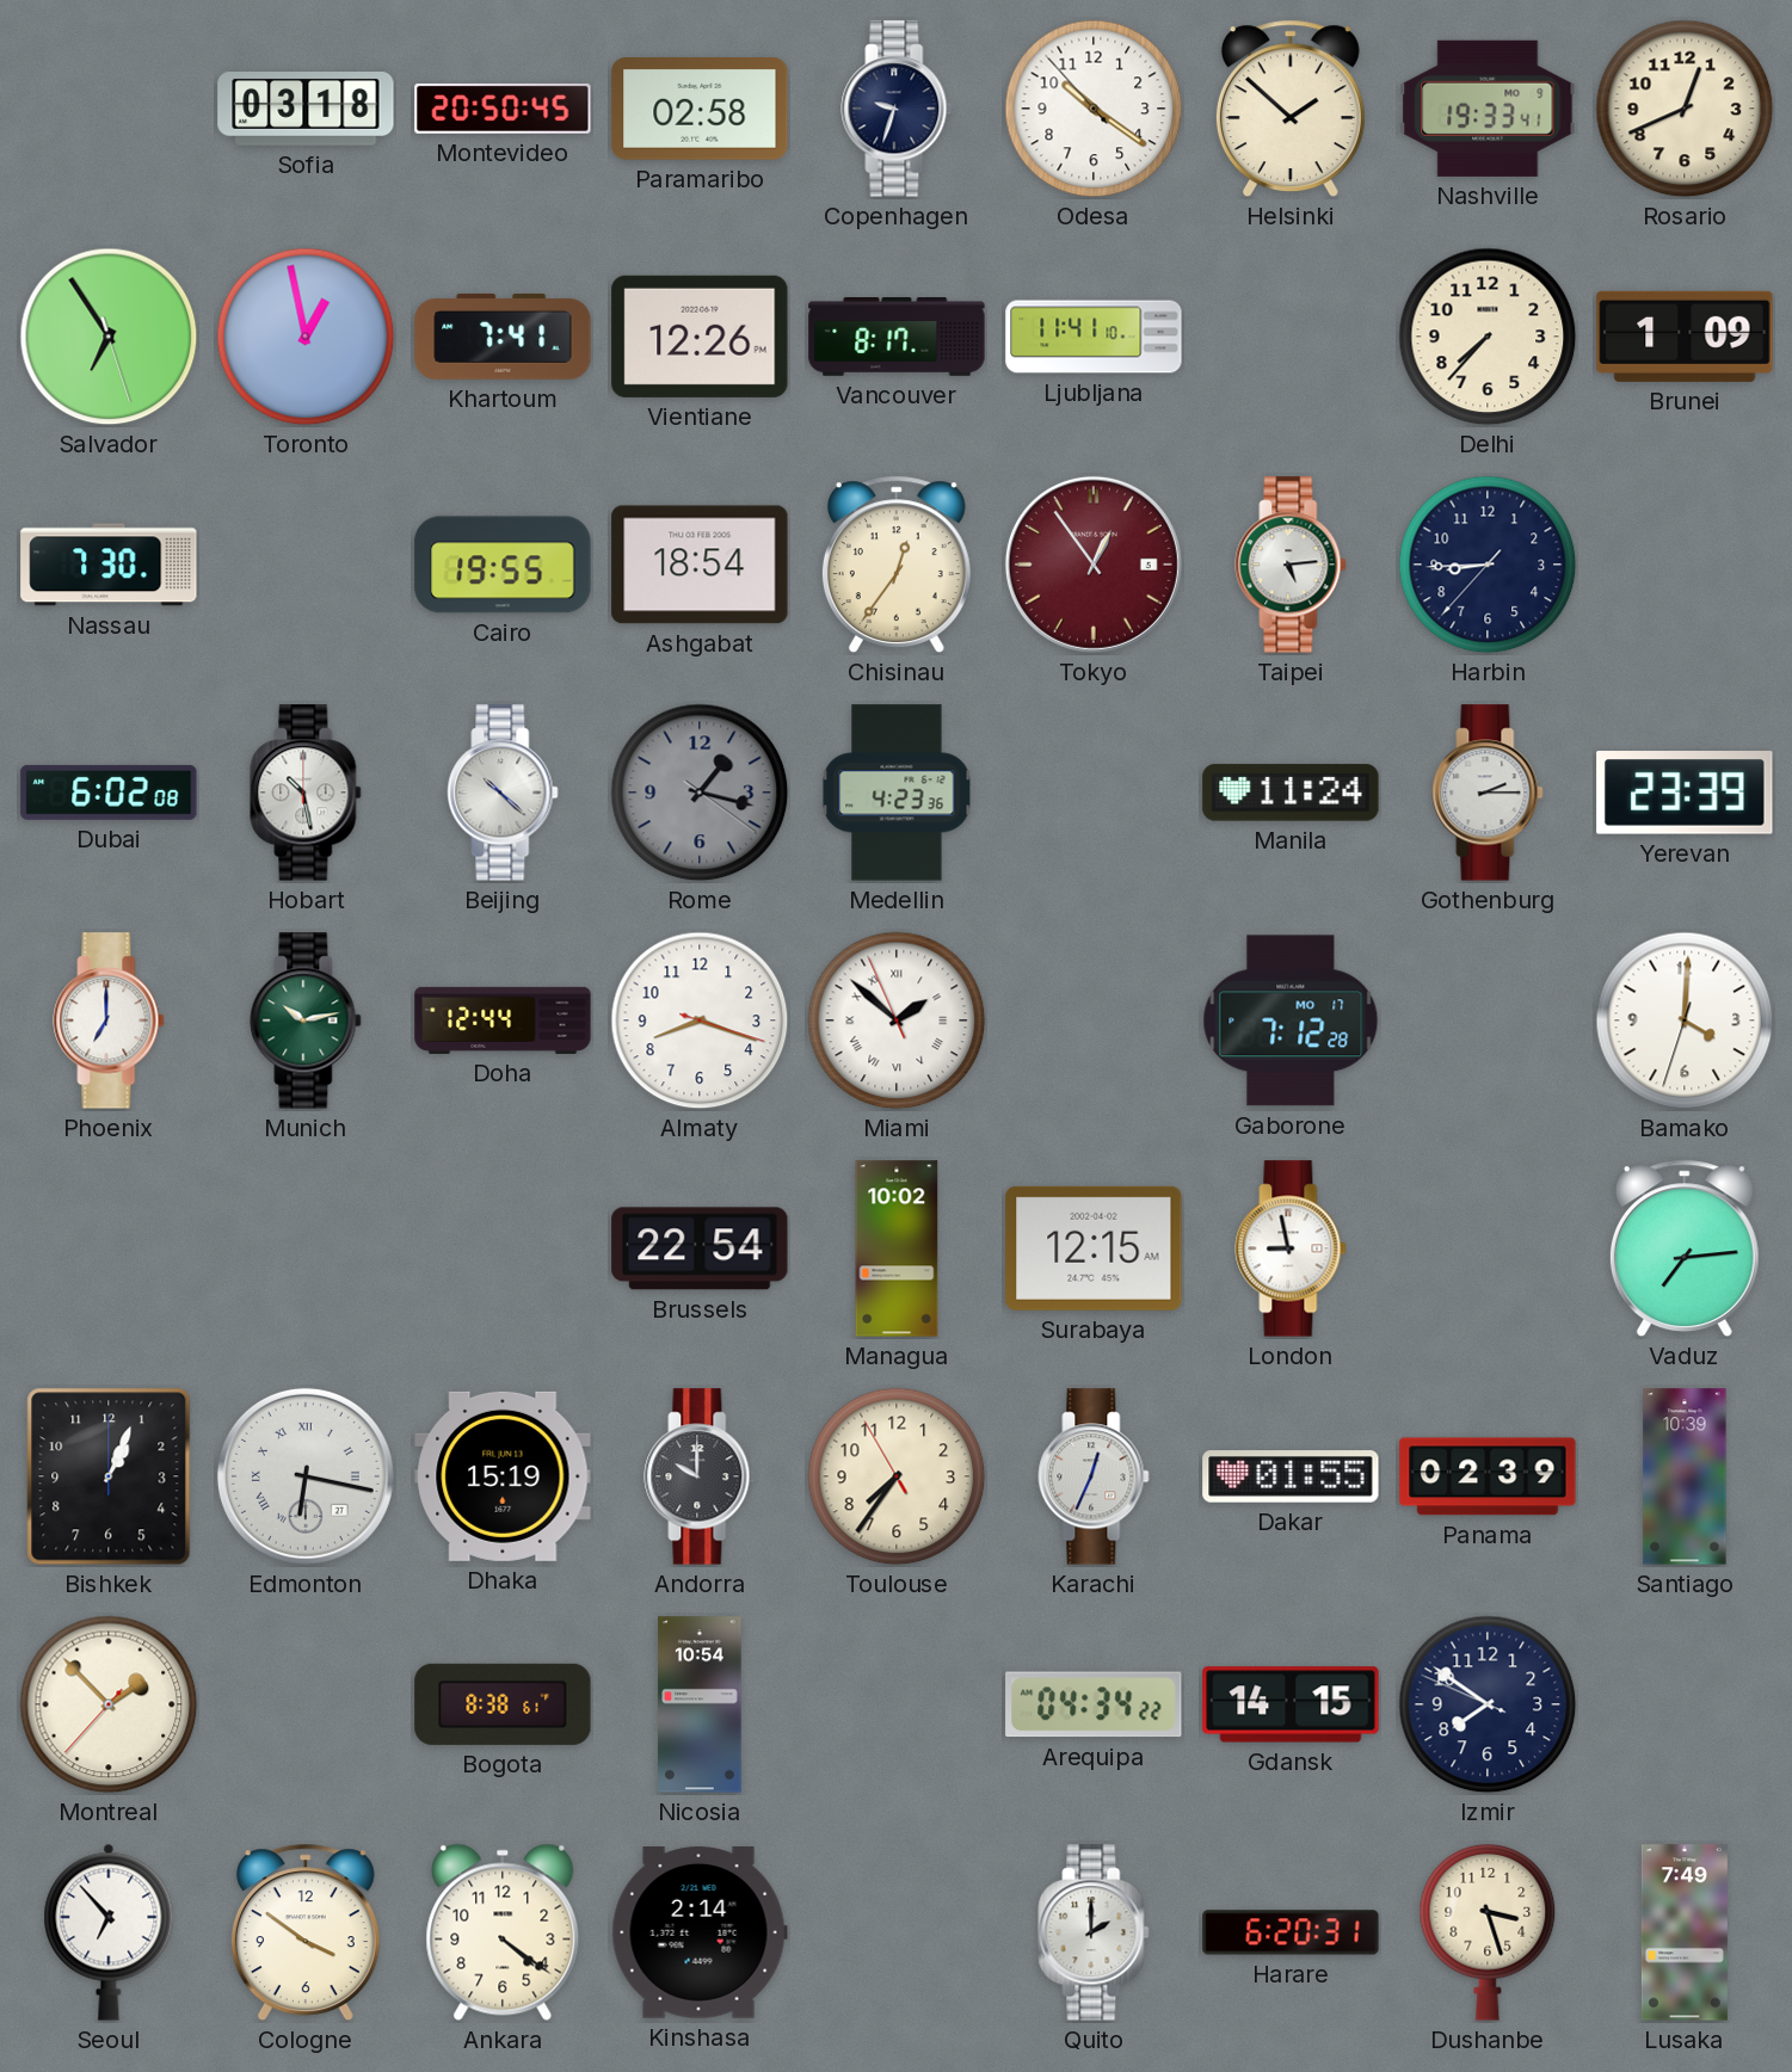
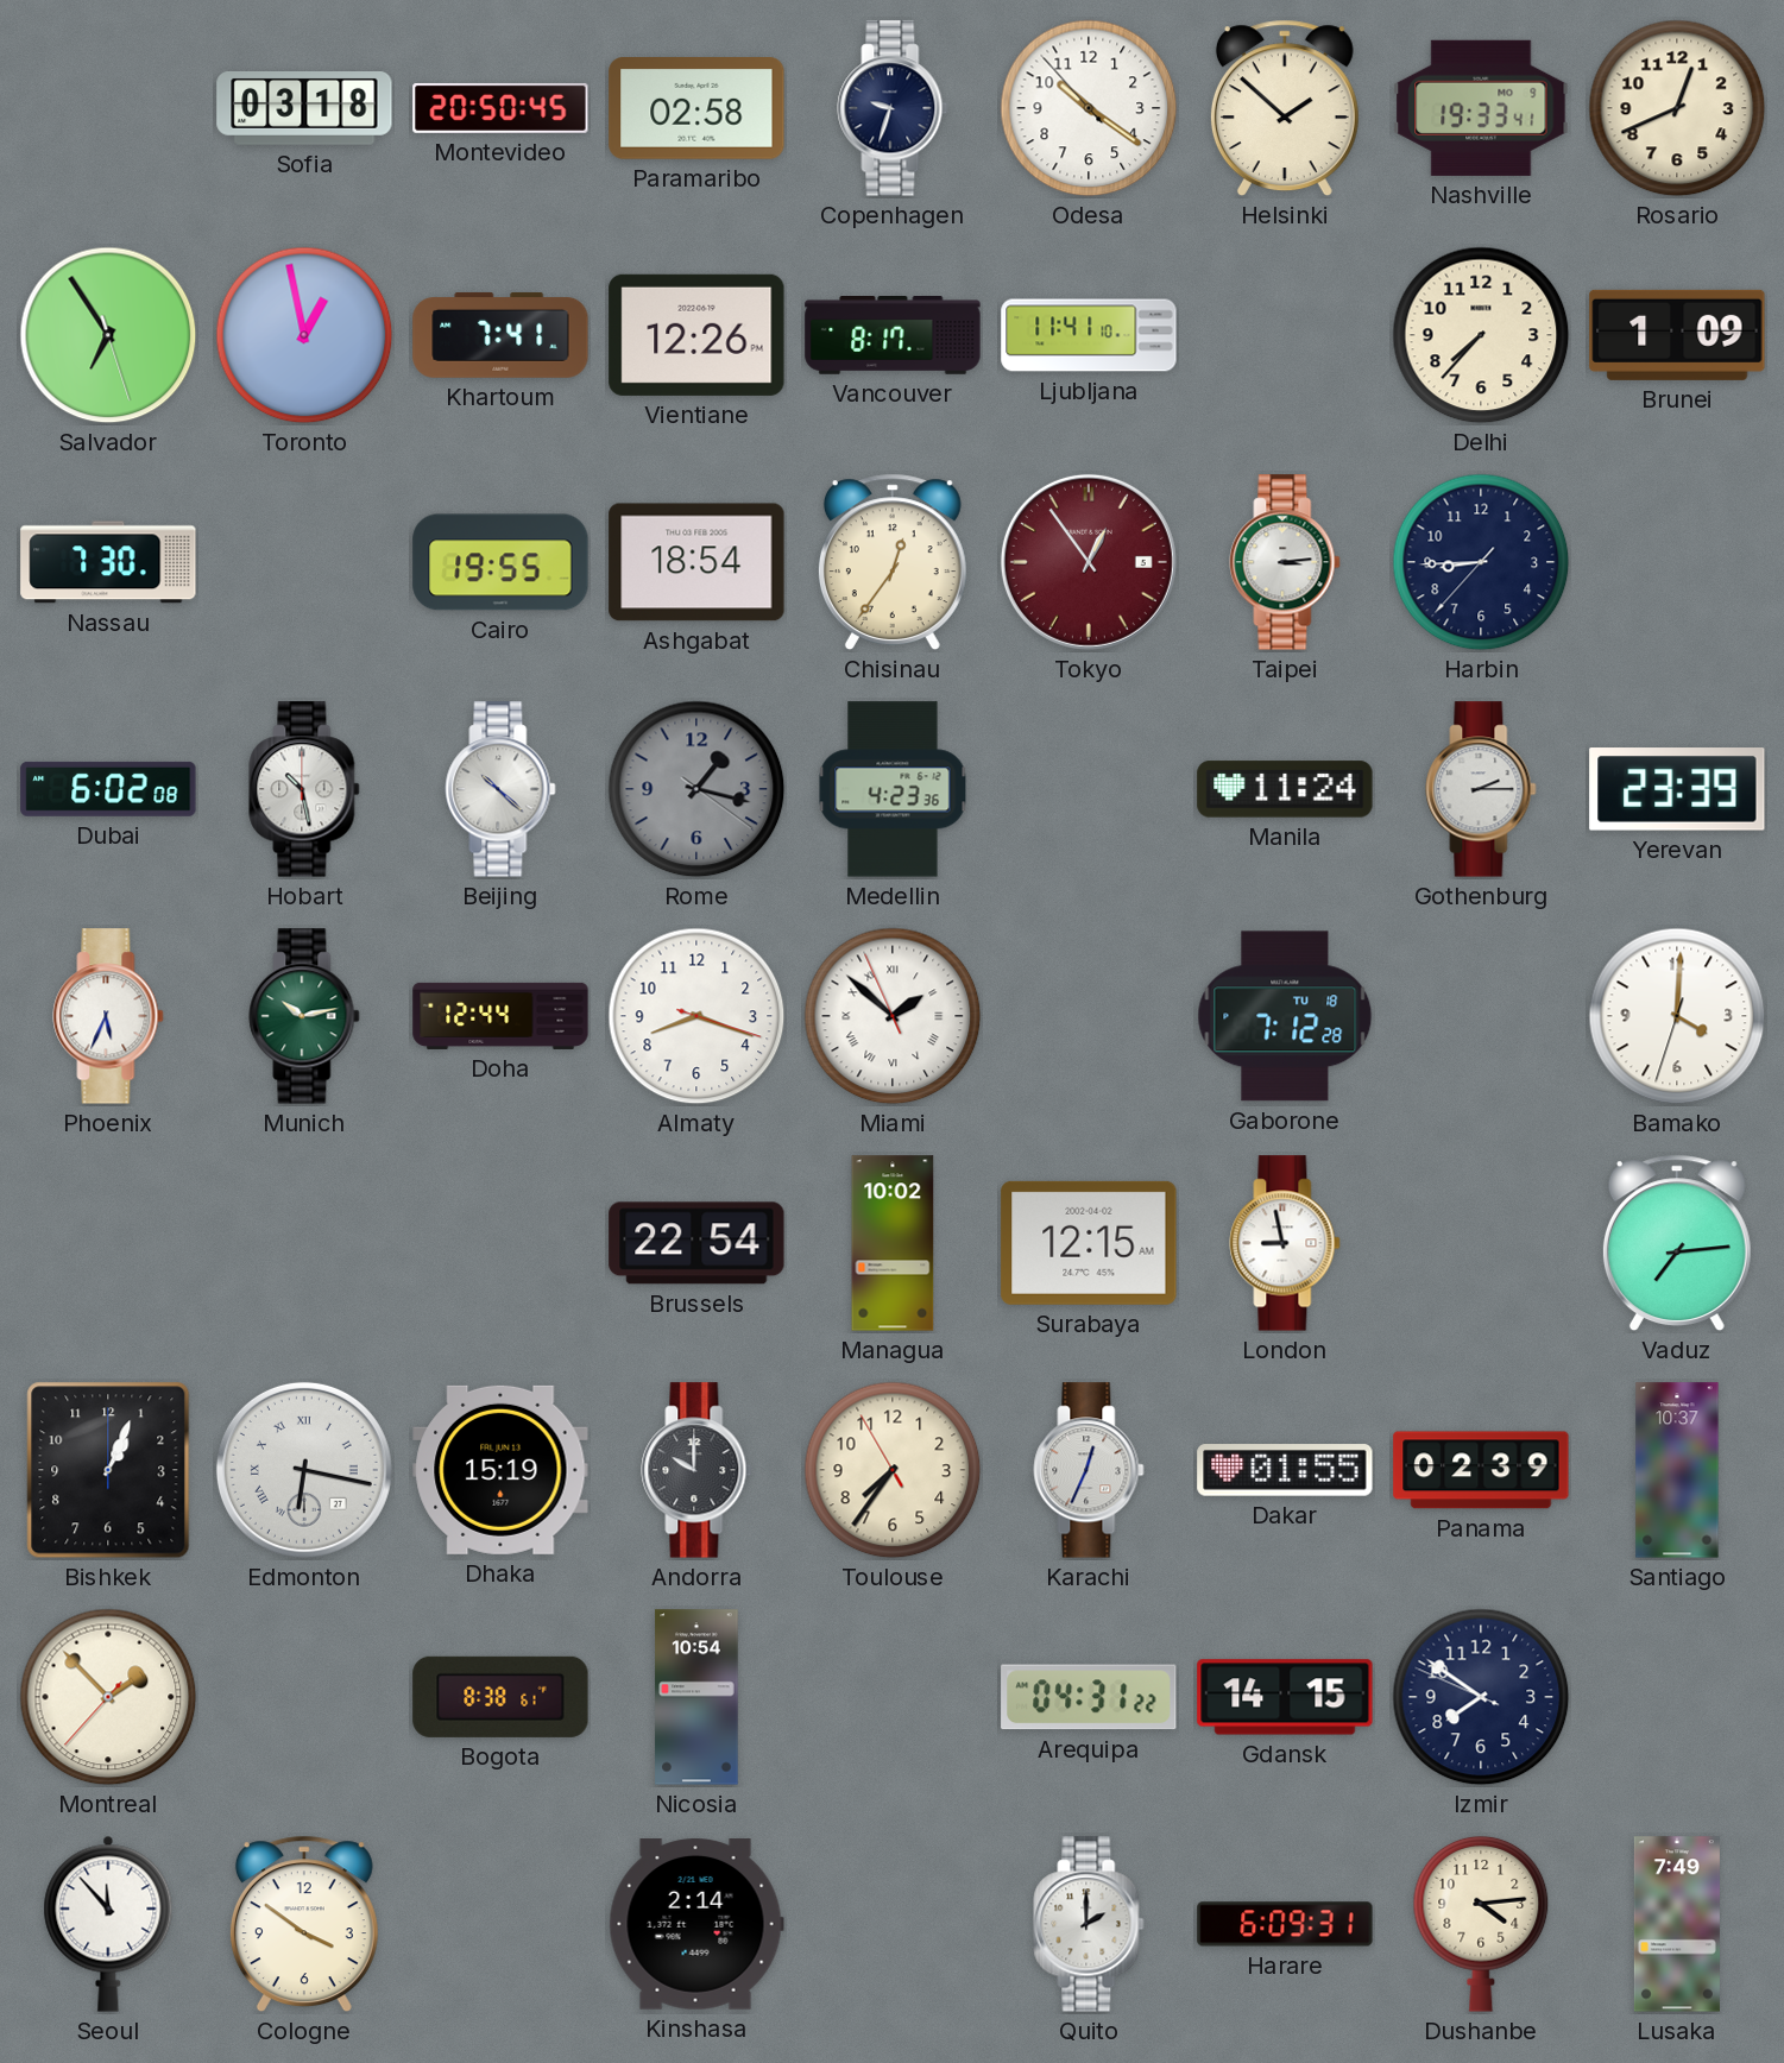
Taipei: 5:14 -> 3:14
Phoenix: 7:00 -> 5:34
Gaborone date: MO 17 -> TU 18
Santiago: 10:39 -> 10:37
Arequipa: 04:34 -> 04:31
Seoul: 6:53 -> 11:53
Ankara: 4:21 -> none
Harare: 6:20 -> 6:09
Dushanbe: 3:27 -> 4:14
